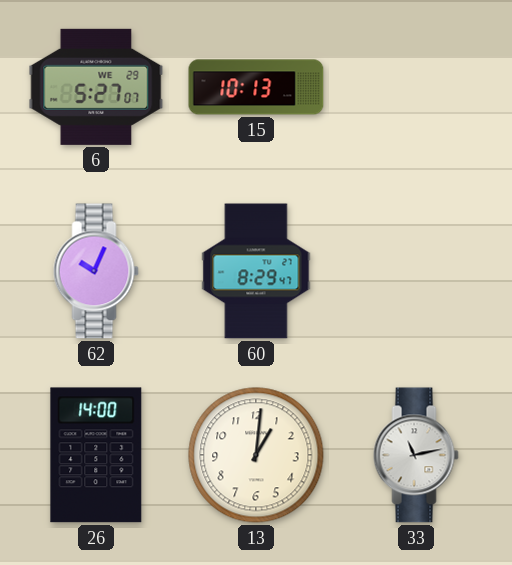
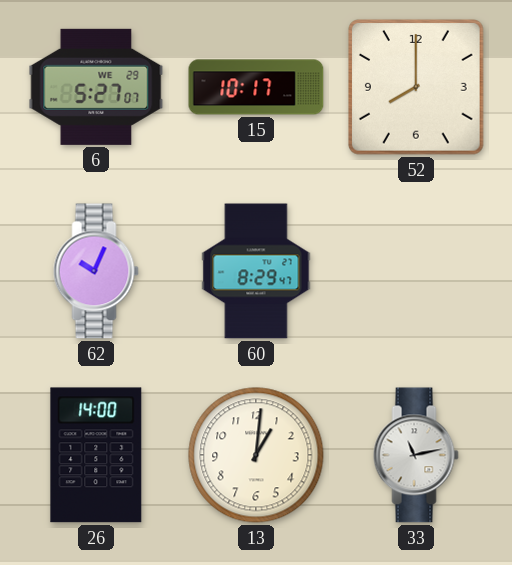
15: 10:13 -> 10:17
52: none -> 8:00
